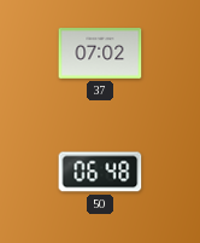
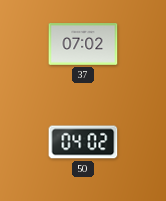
50: 06:48 -> 04:02
